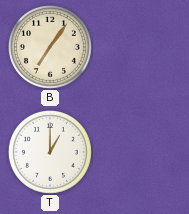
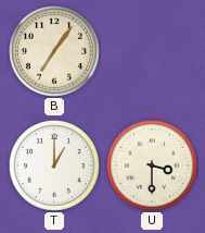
U: none -> 3:30
